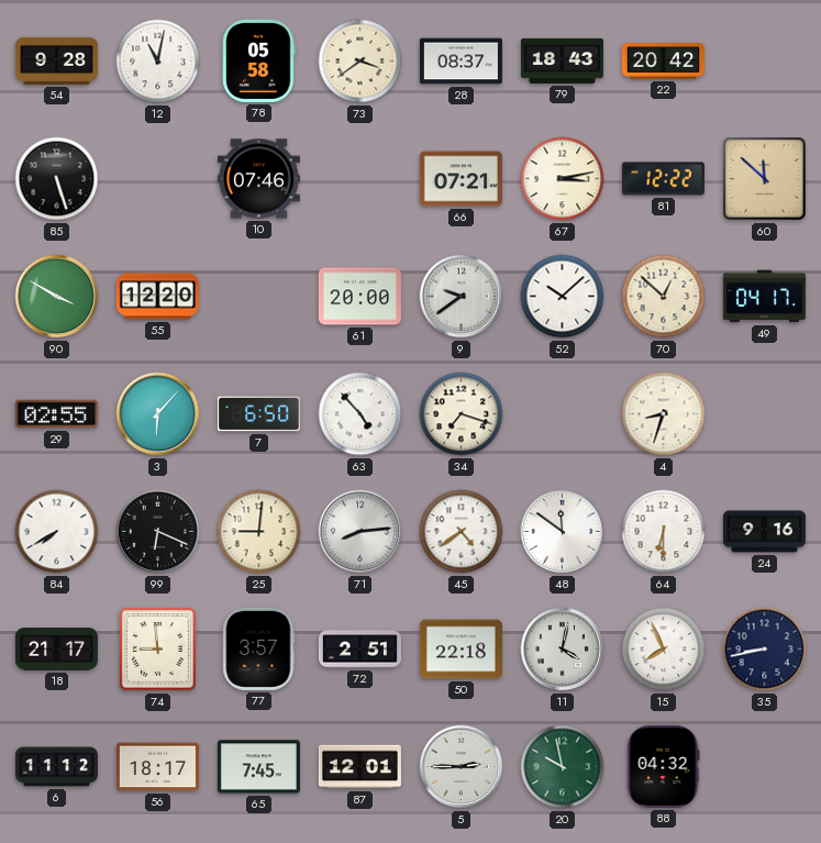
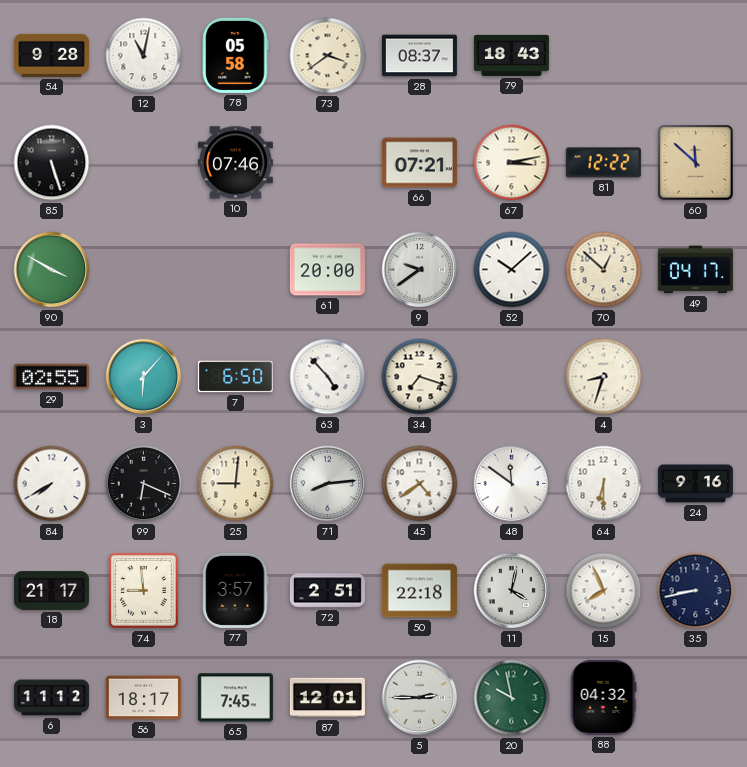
22: 20:42 -> none
55: 12:20 -> none
